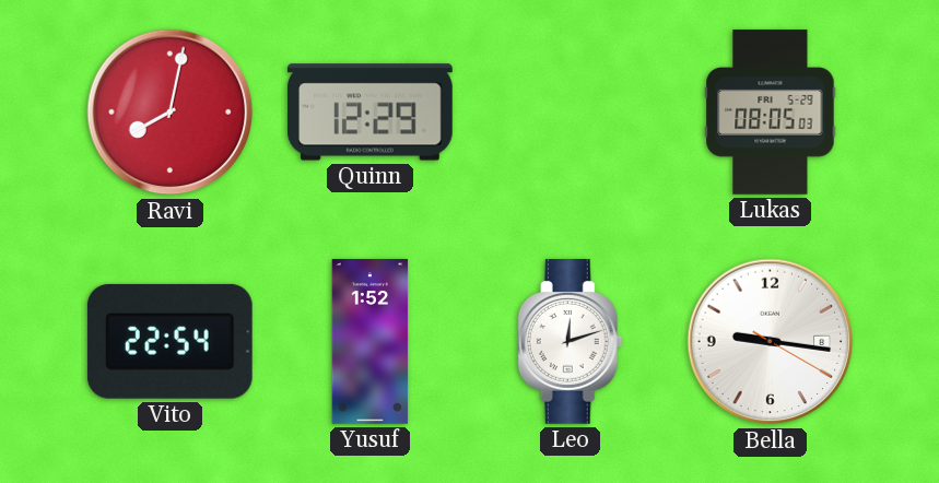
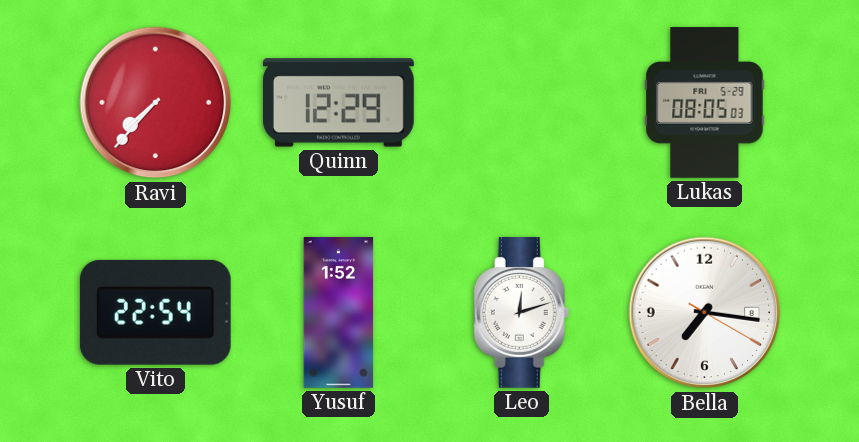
Ravi: 8:02 -> 7:37
Bella: 9:16 -> 7:16
